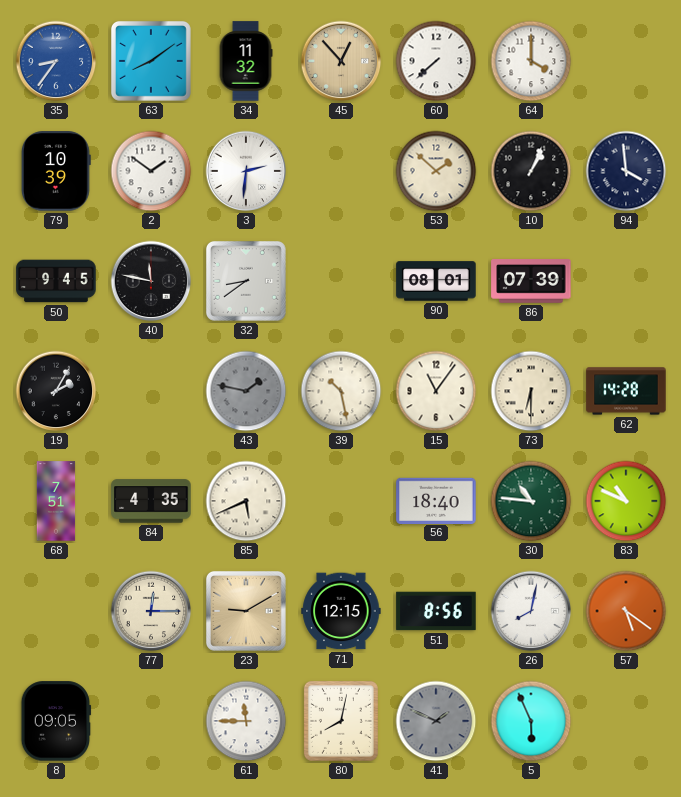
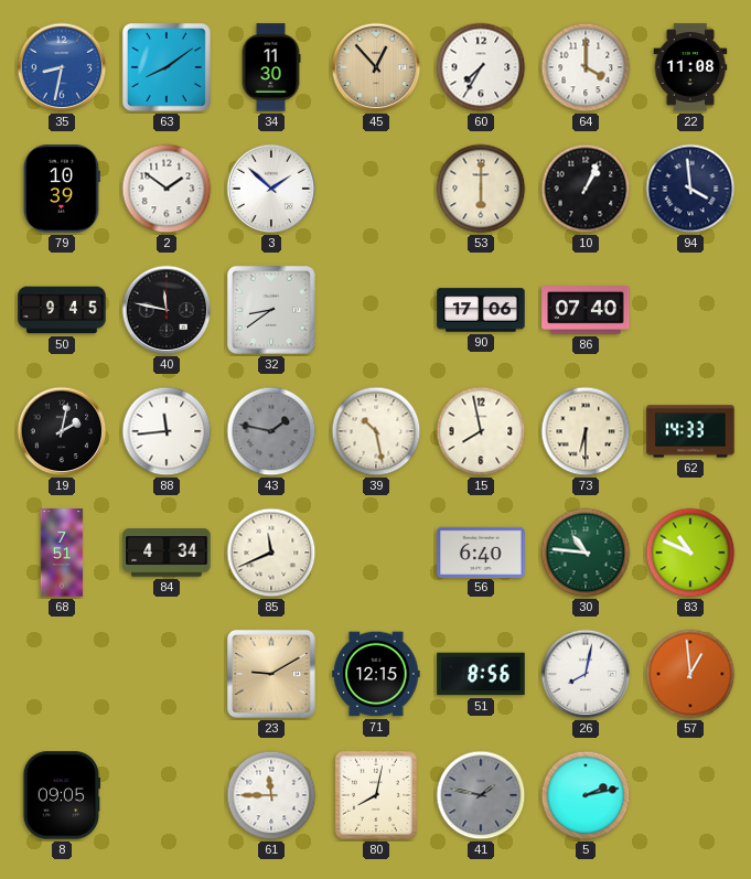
35: 8:36 -> 8:32
34: 11:32 -> 11:30
60: 7:38 -> 7:35
22: none -> 11:08
3: 2:31 -> 1:52
53: 1:52 -> 6:00
90: 08:01 -> 17:06
86: 07:39 -> 07:40
19: 2:05 -> 2:02
88: none -> 11:44
15: 11:06 -> 7:58
62: 14:28 -> 14:33
84: 4:35 -> 4:34
85: 5:41 -> 11:41
56: 18:40 -> 6:40
77: 12:15 -> none
57: 5:21 -> 12:59
41: 1:49 -> 1:47
5: 5:56 -> 2:13
